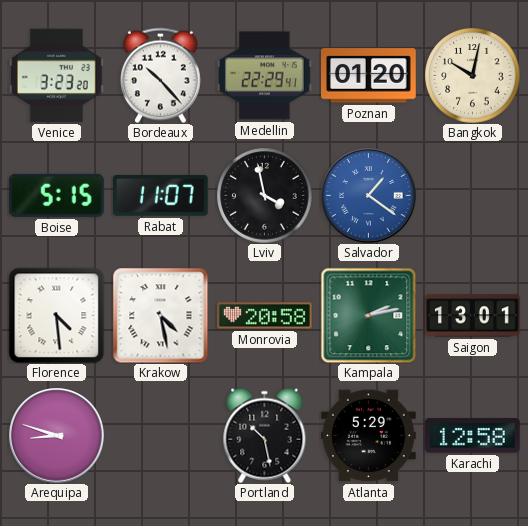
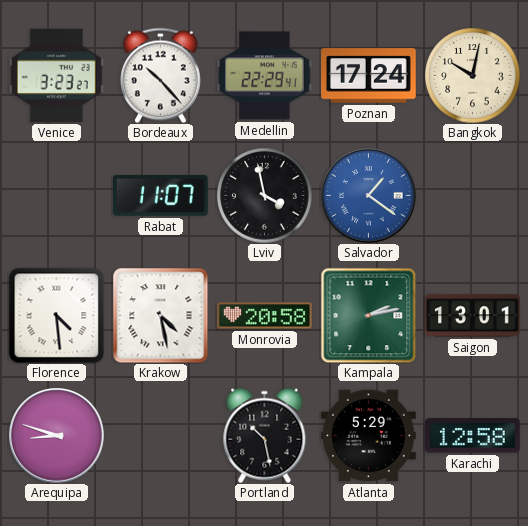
Venice: 3:23:20 -> 3:23:27
Poznan: 01:20 -> 17:24
Boise: 5:15 -> none
